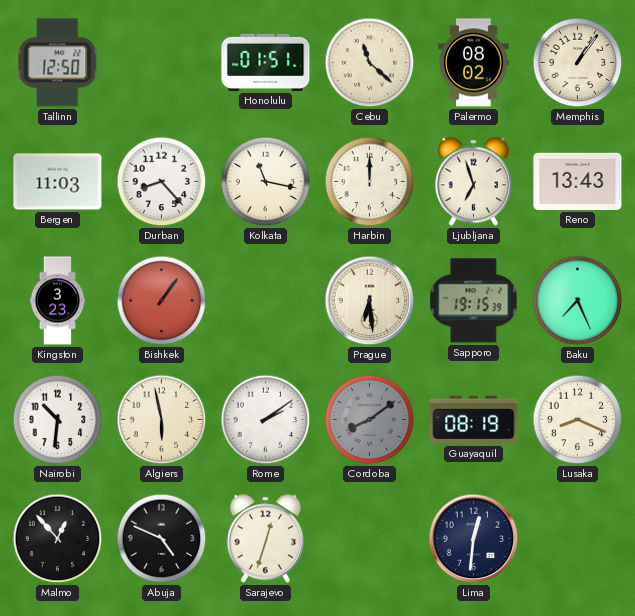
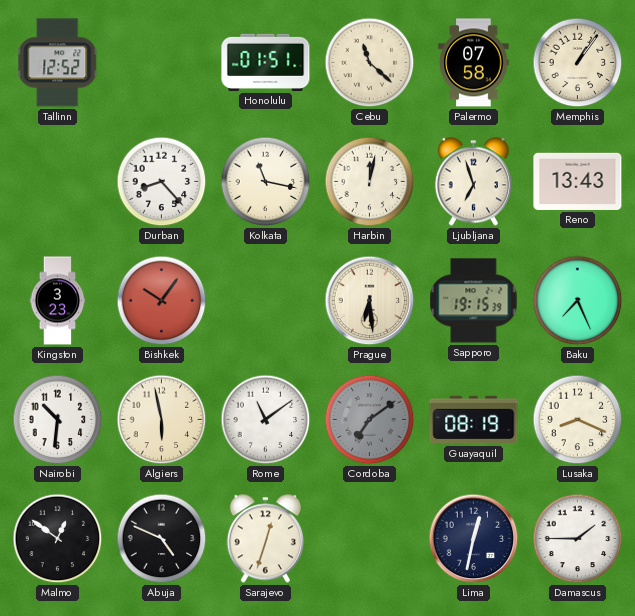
Tallinn: 12:50 -> 12:52
Palermo: 08:02 -> 07:58
Bergen: 11:03 -> none
Harbin: 12:00 -> 12:02
Bishkek: 1:06 -> 10:06
Rome: 2:09 -> 11:09
Cordoba: 8:09 -> 7:09
Malmo: 12:53 -> 12:51
Lima: 12:31 -> 12:32
Damascus: none -> 1:45
